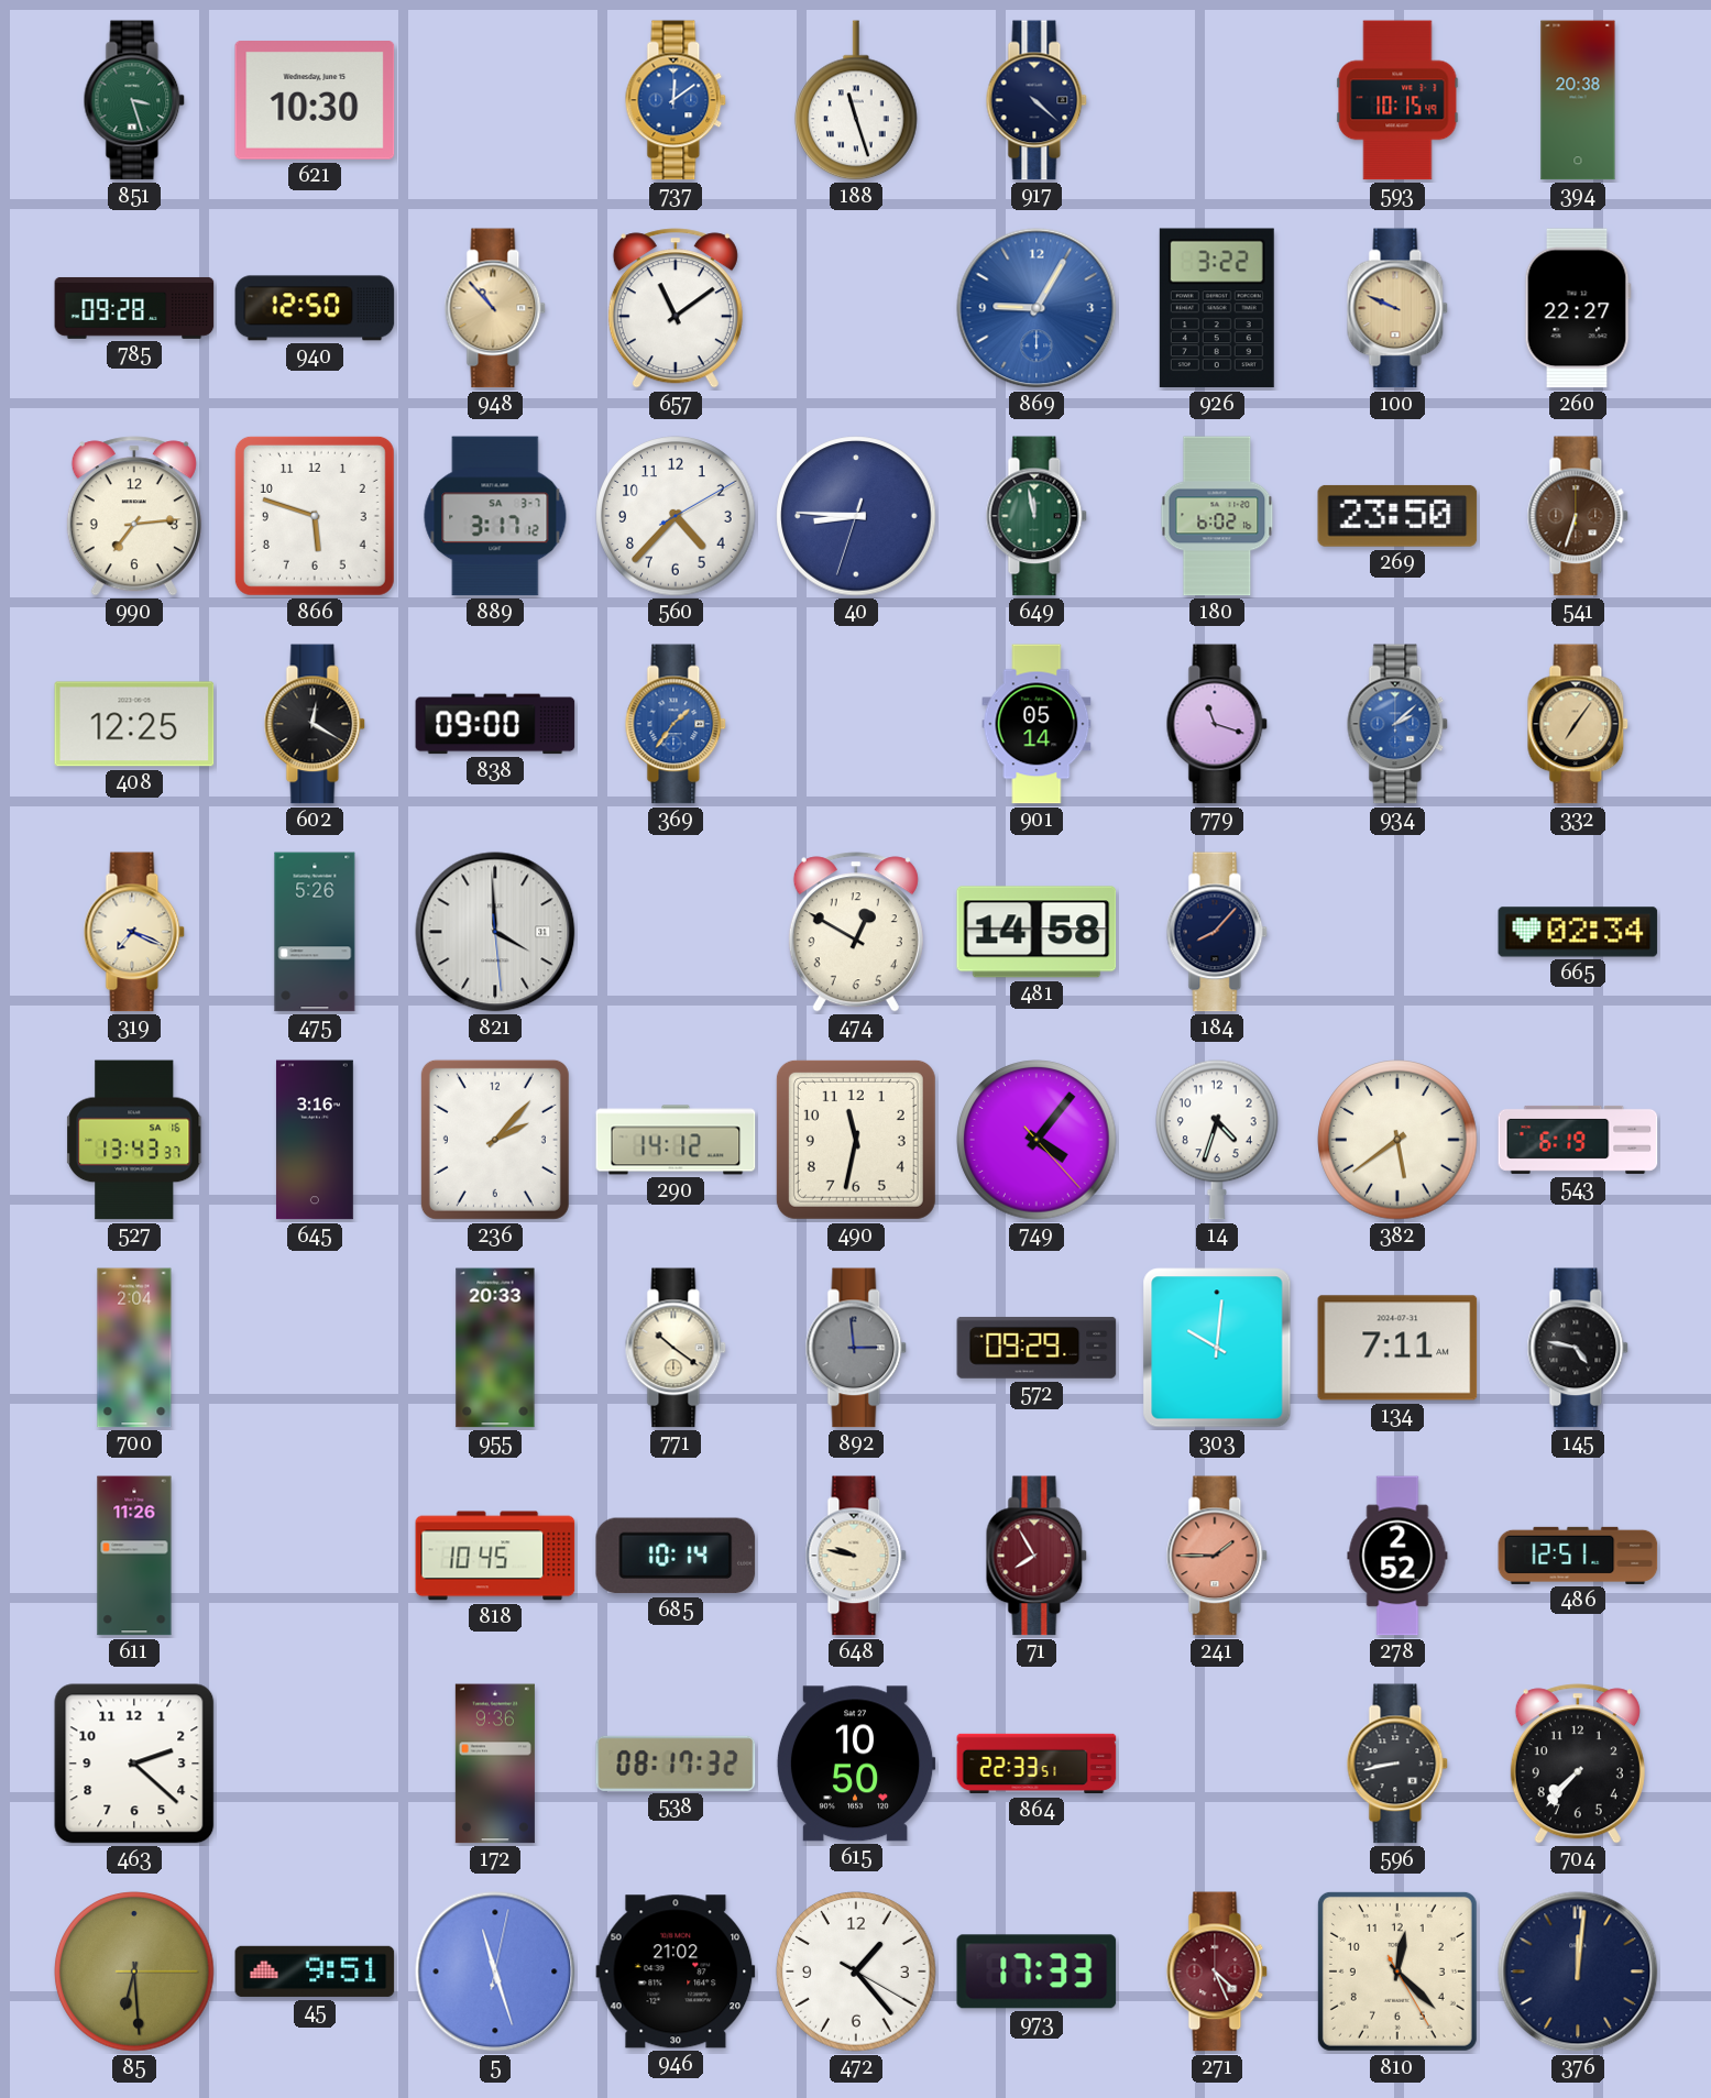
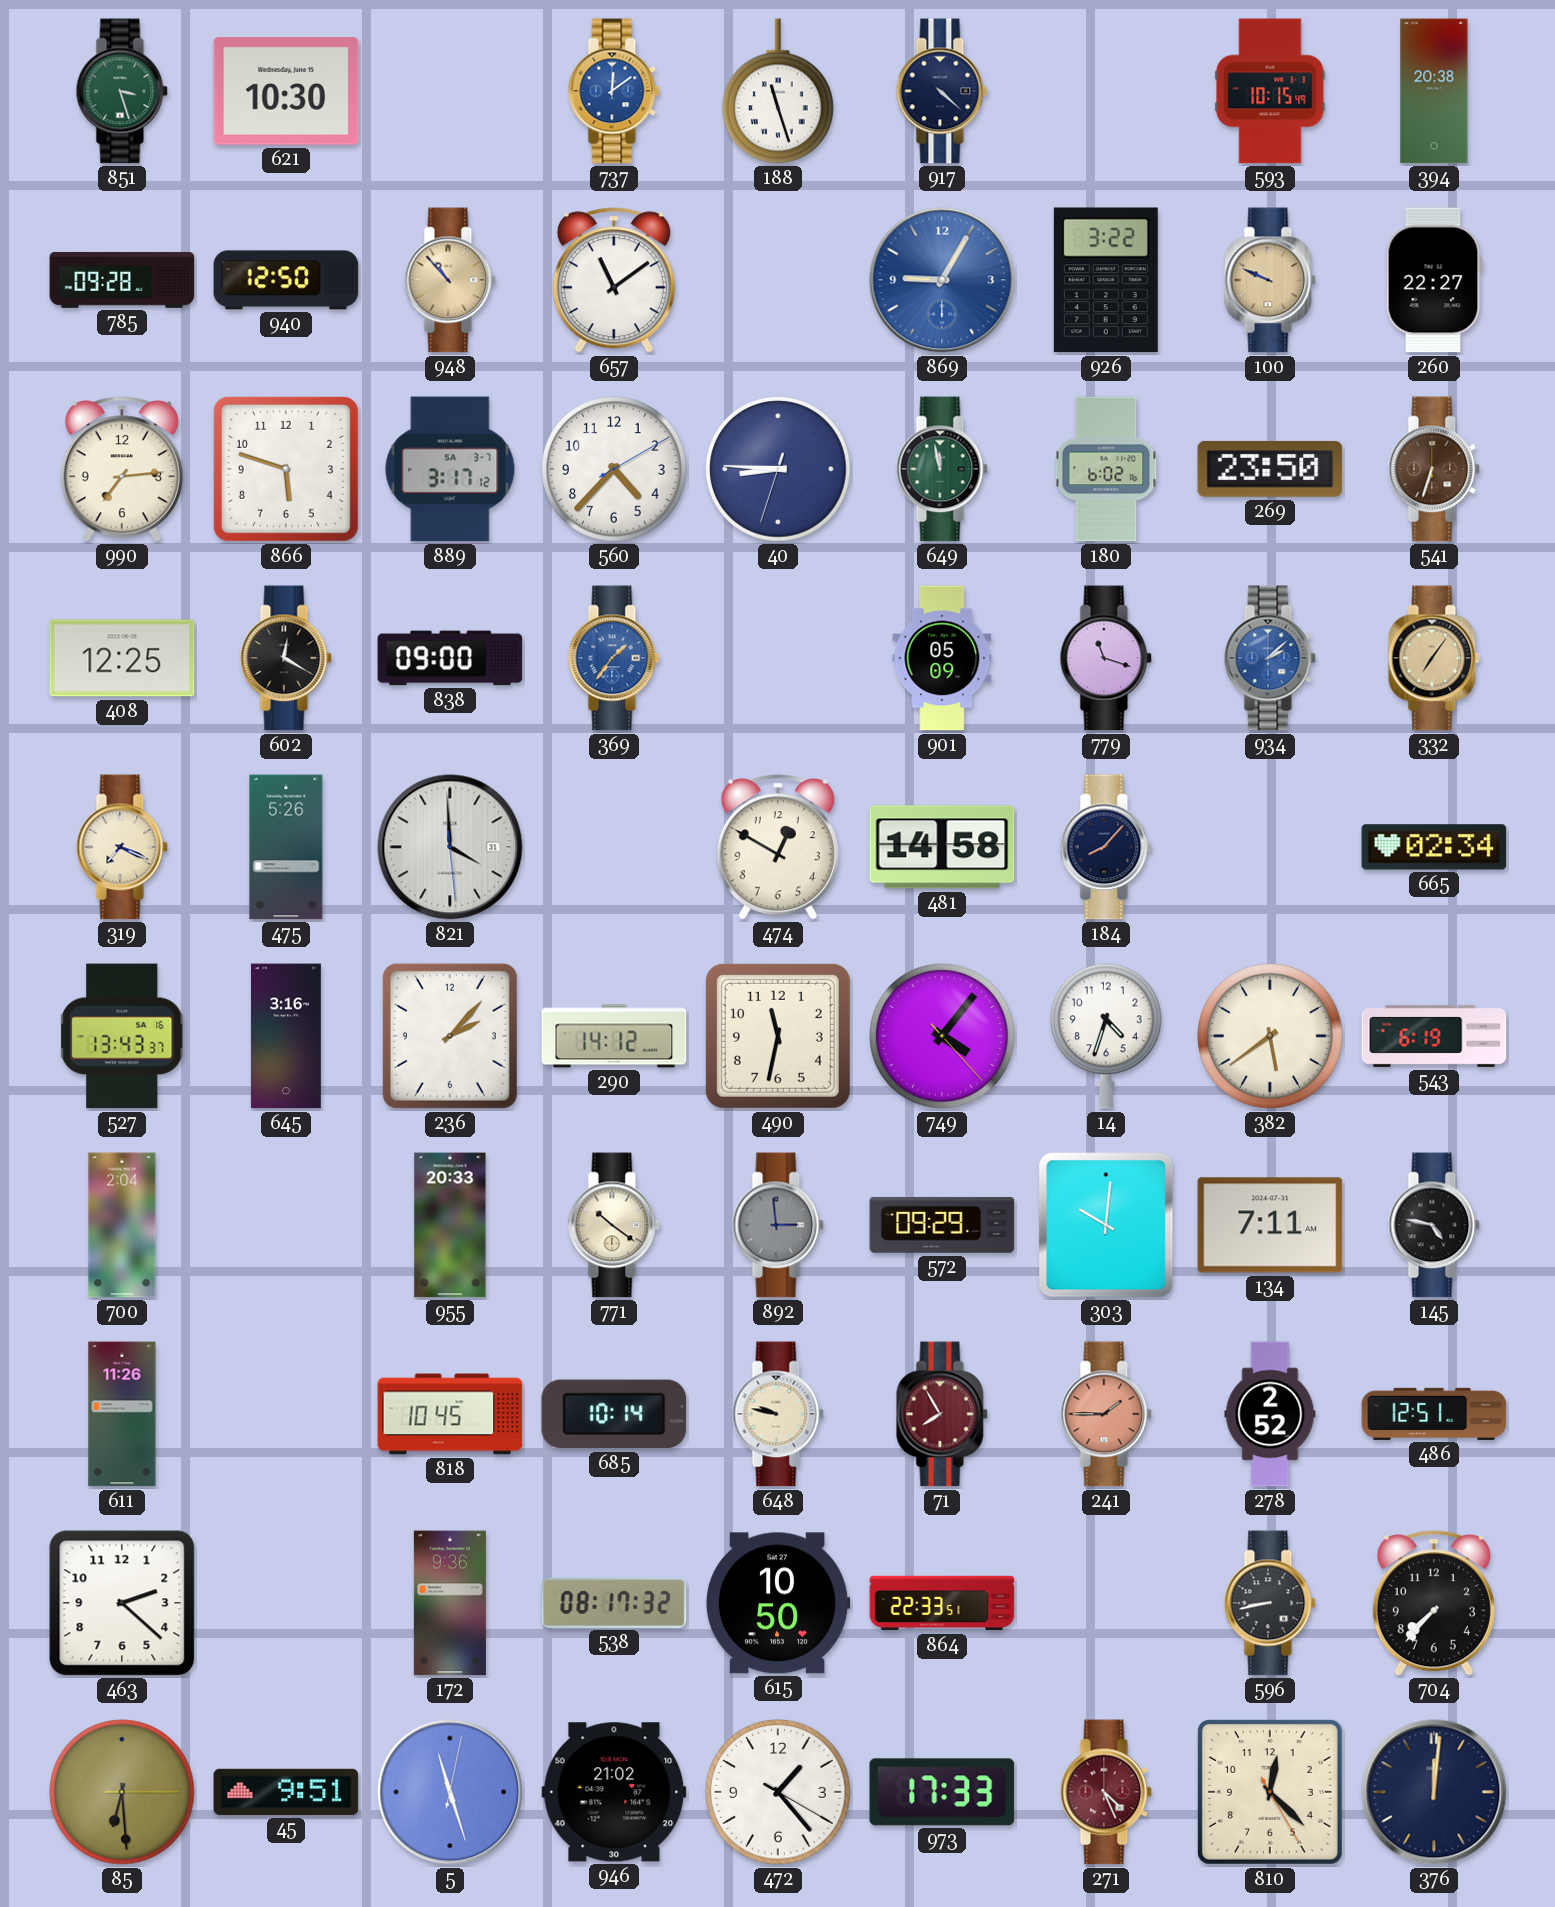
901: 05:14 -> 05:09
